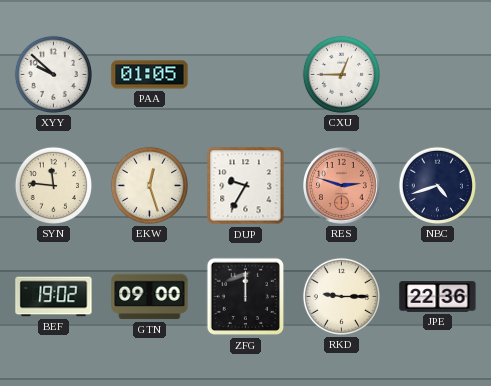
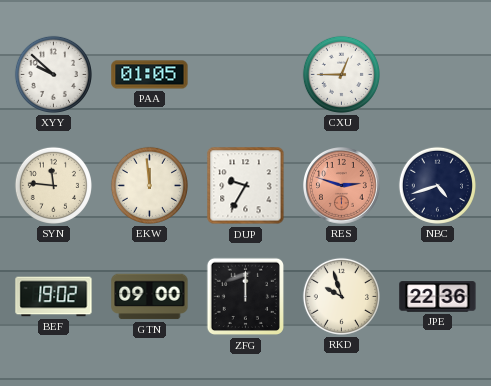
EKW: 12:27 -> 11:59
RKD: 9:15 -> 9:57
